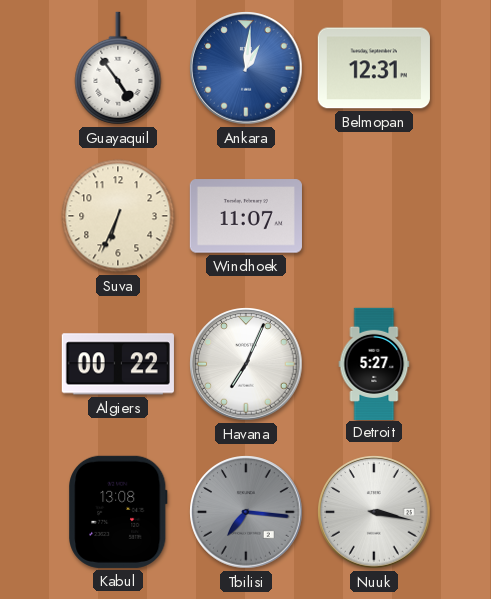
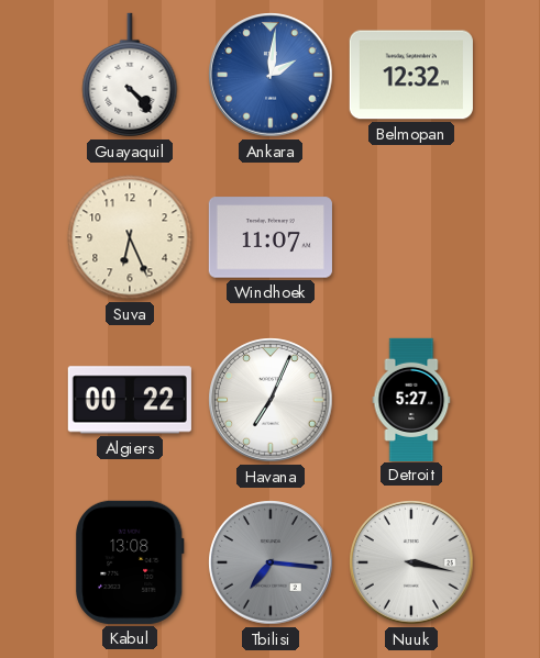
Guayaquil: 4:54 -> 4:23
Ankara: 1:01 -> 2:01
Belmopan: 12:31 -> 12:32
Suva: 6:34 -> 6:26
